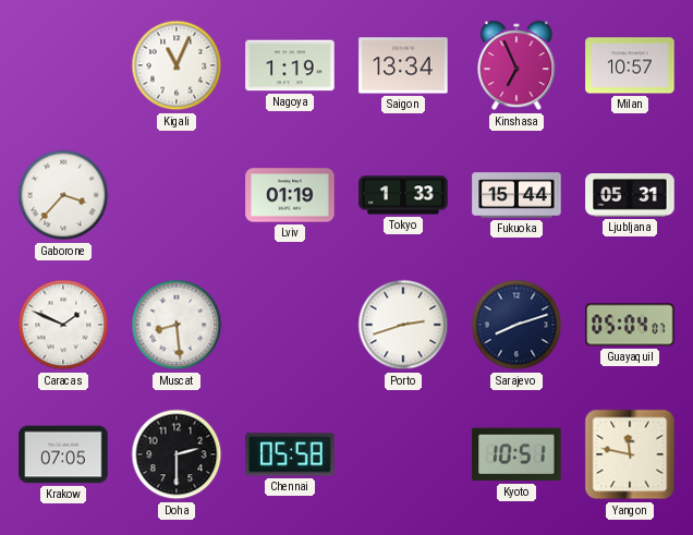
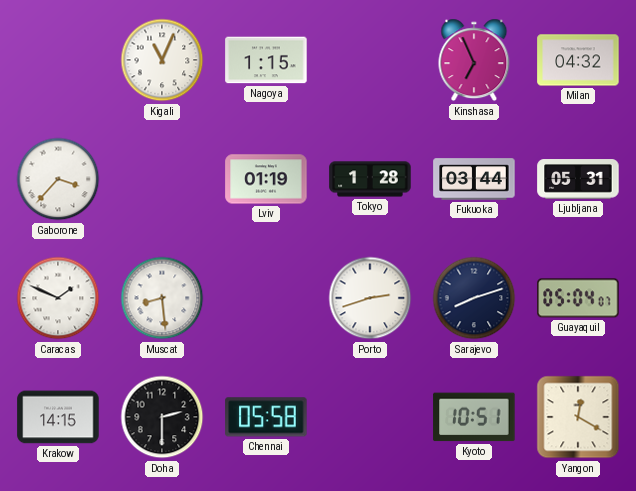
Nagoya: 1:19 -> 1:15
Saigon: 13:34 -> none
Milan: 10:57 -> 04:32
Tokyo: 1:33 -> 1:28
Fukuoka: 15:44 -> 03:44
Krakow: 07:05 -> 14:15
Yangon: 11:47 -> 12:20
